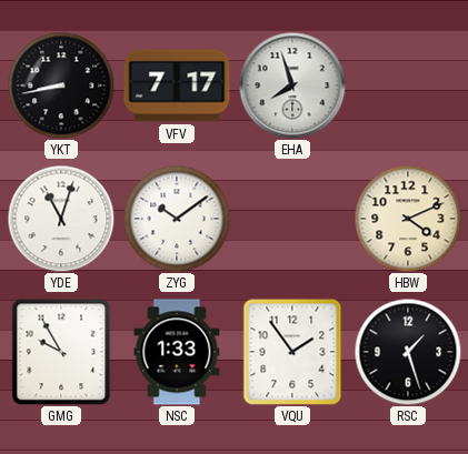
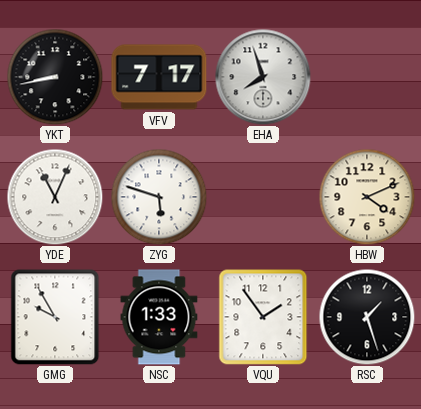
YDE: 11:03 -> 11:04
ZYG: 10:09 -> 5:48
